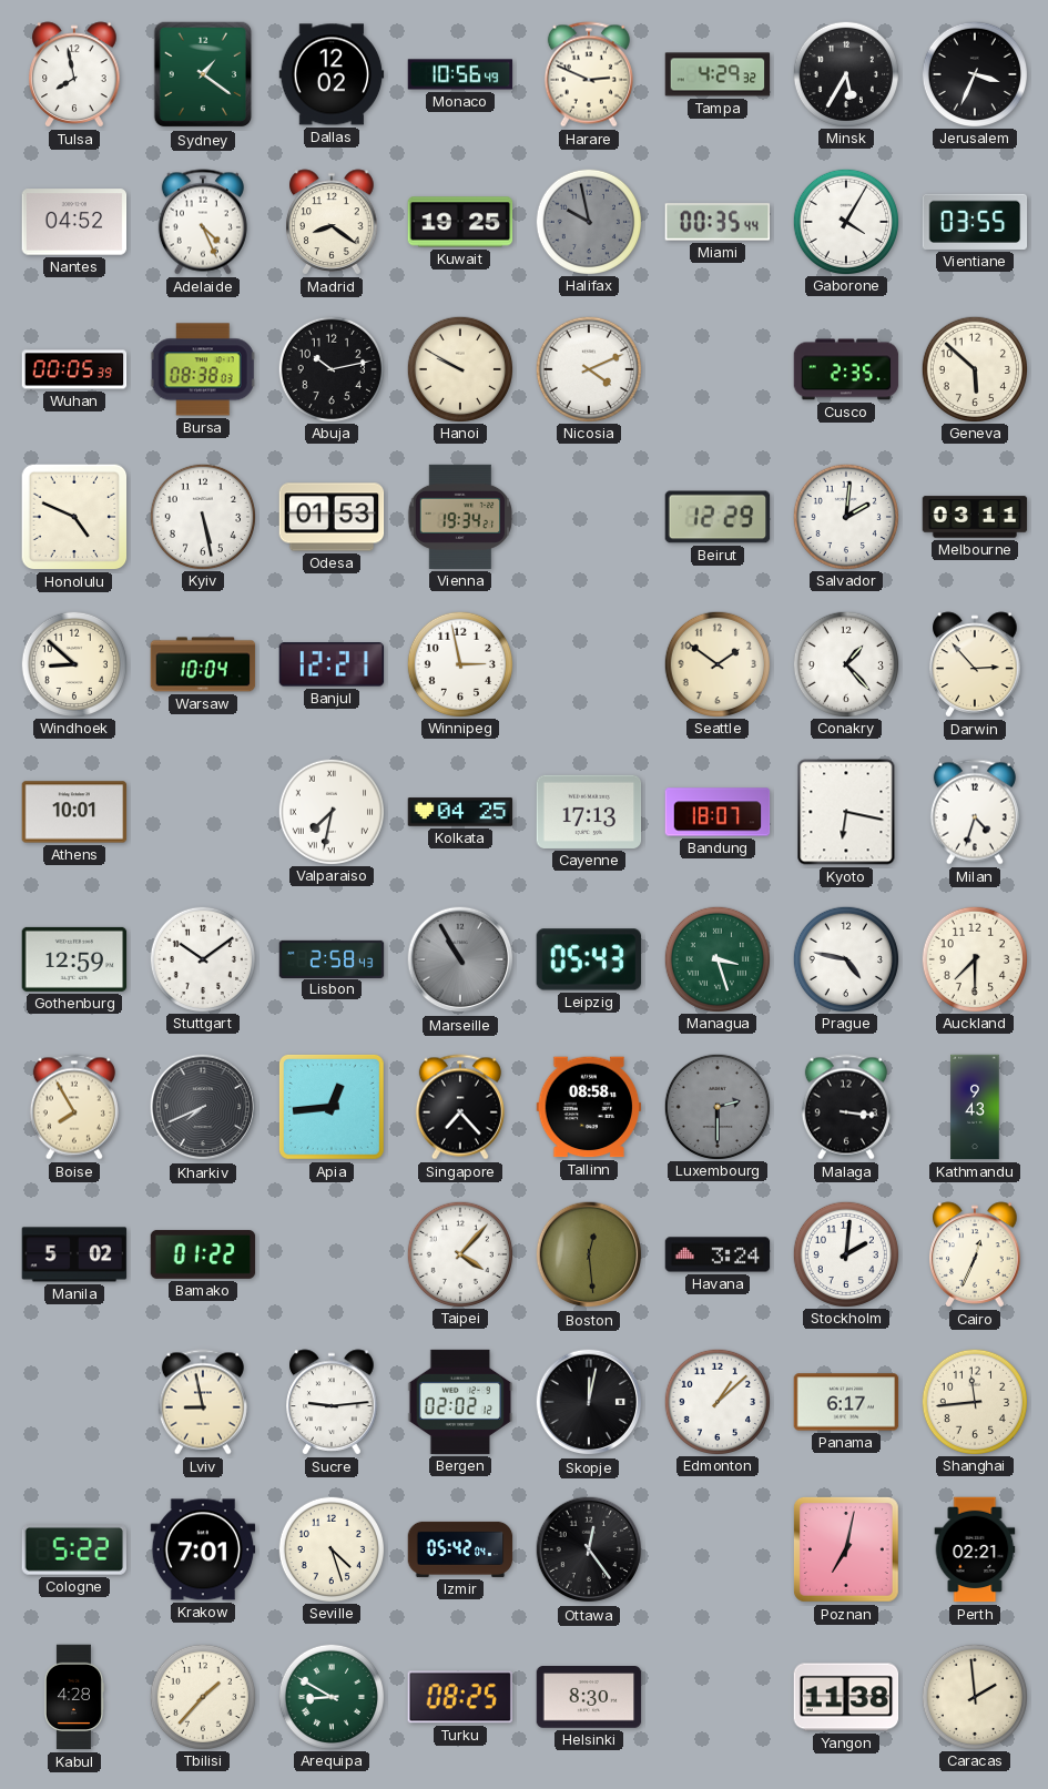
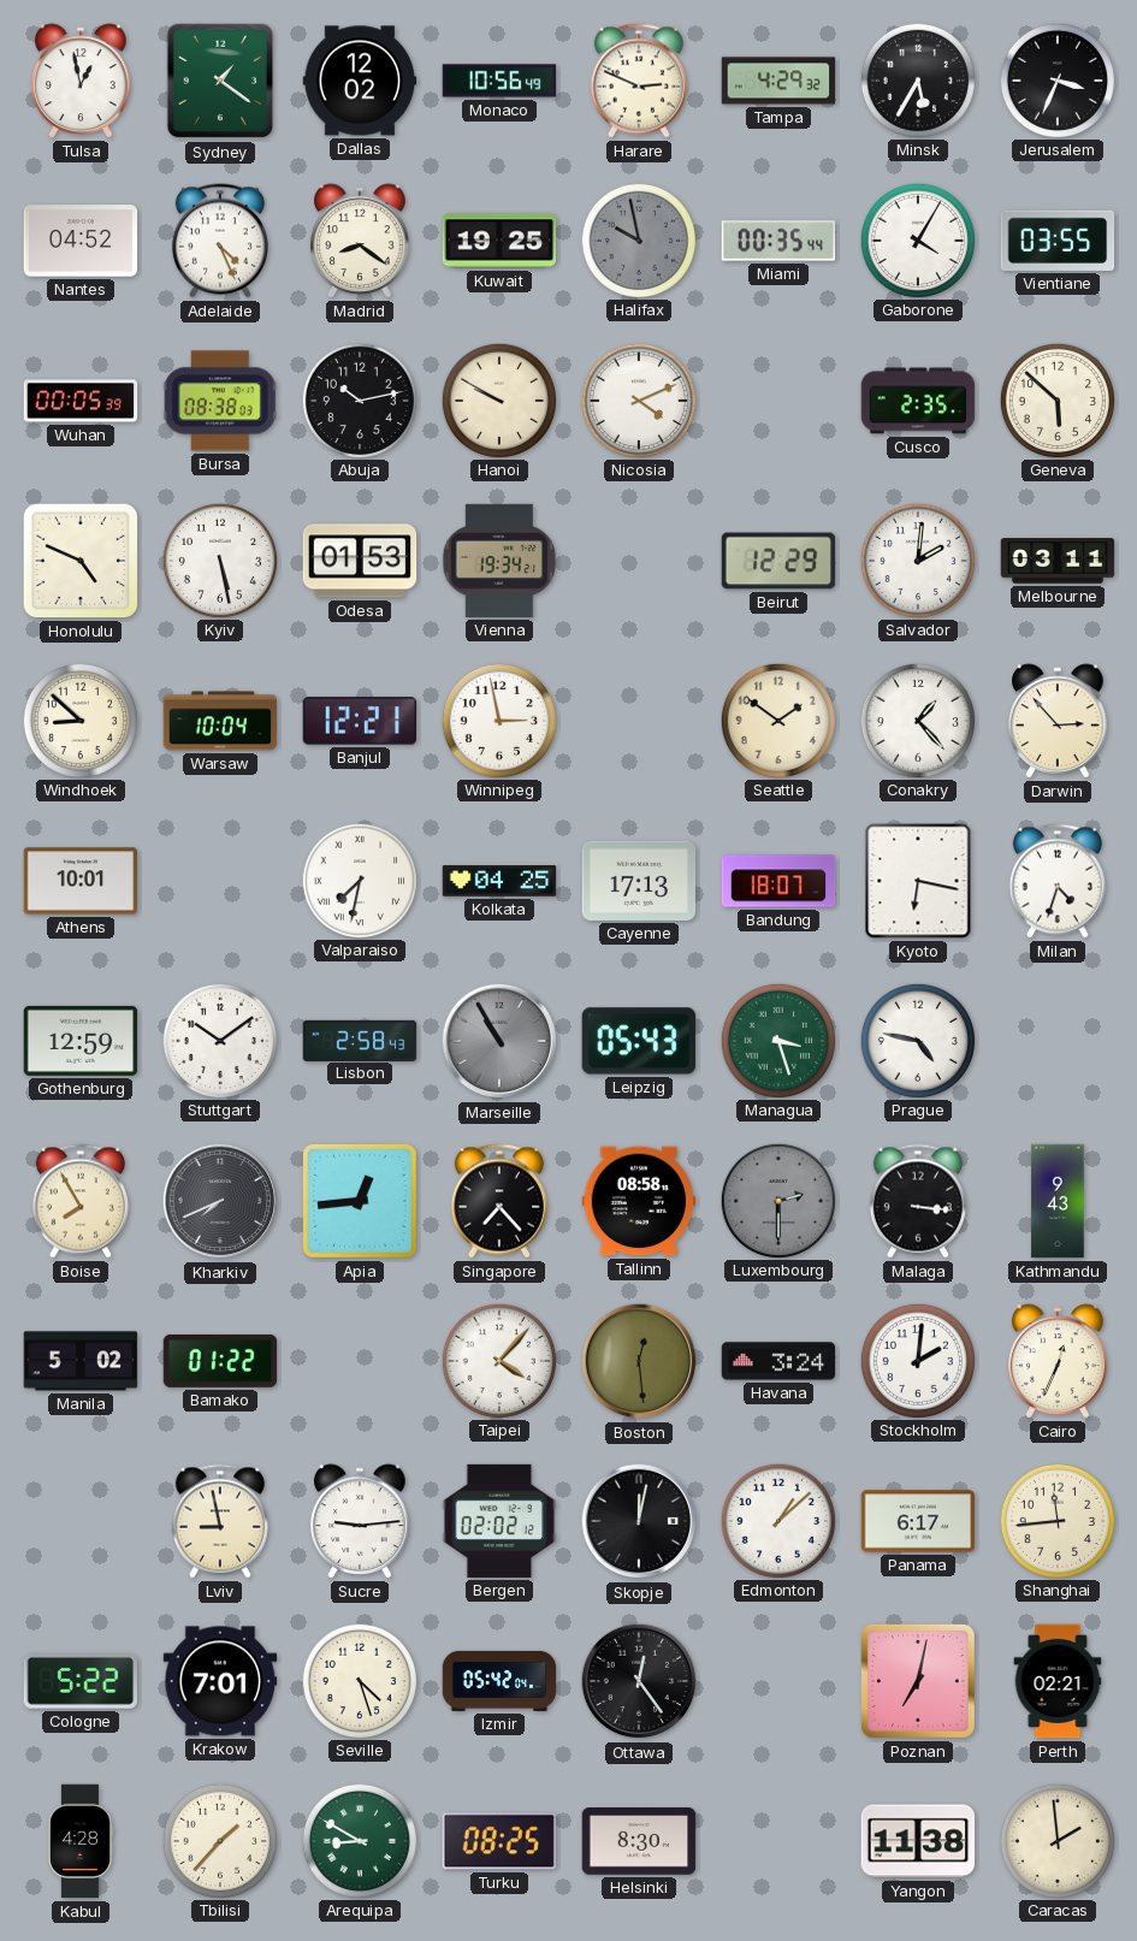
Tulsa: 7:58 -> 12:58
Auckland: 7:30 -> none
